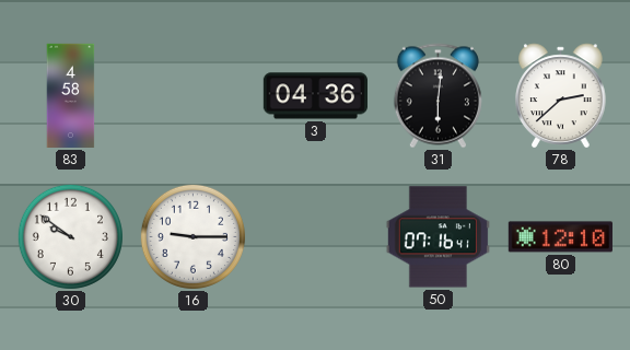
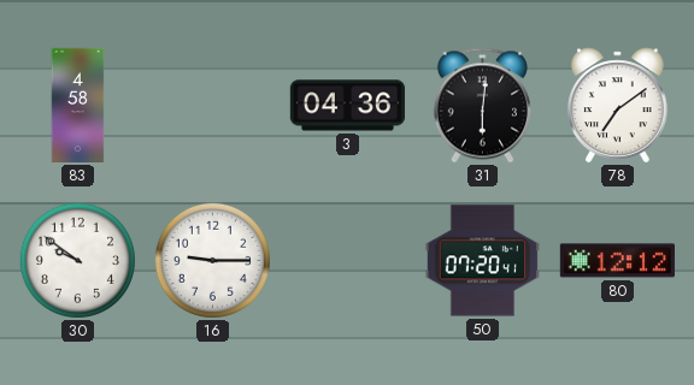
78: 2:38 -> 7:09
50: 07:16 -> 07:20
80: 12:10 -> 12:12
